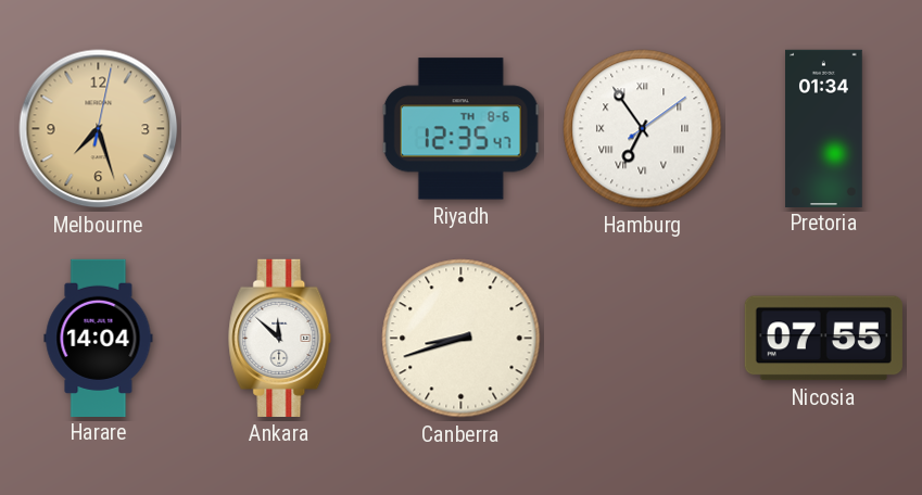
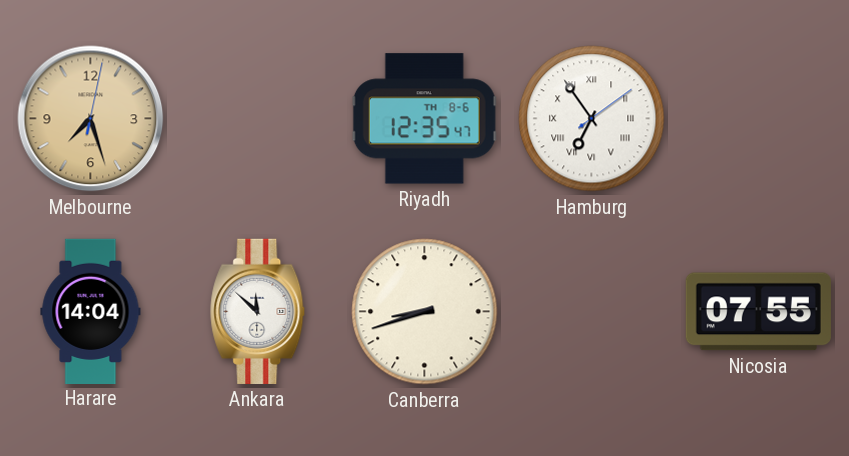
Pretoria: 01:34 -> none
